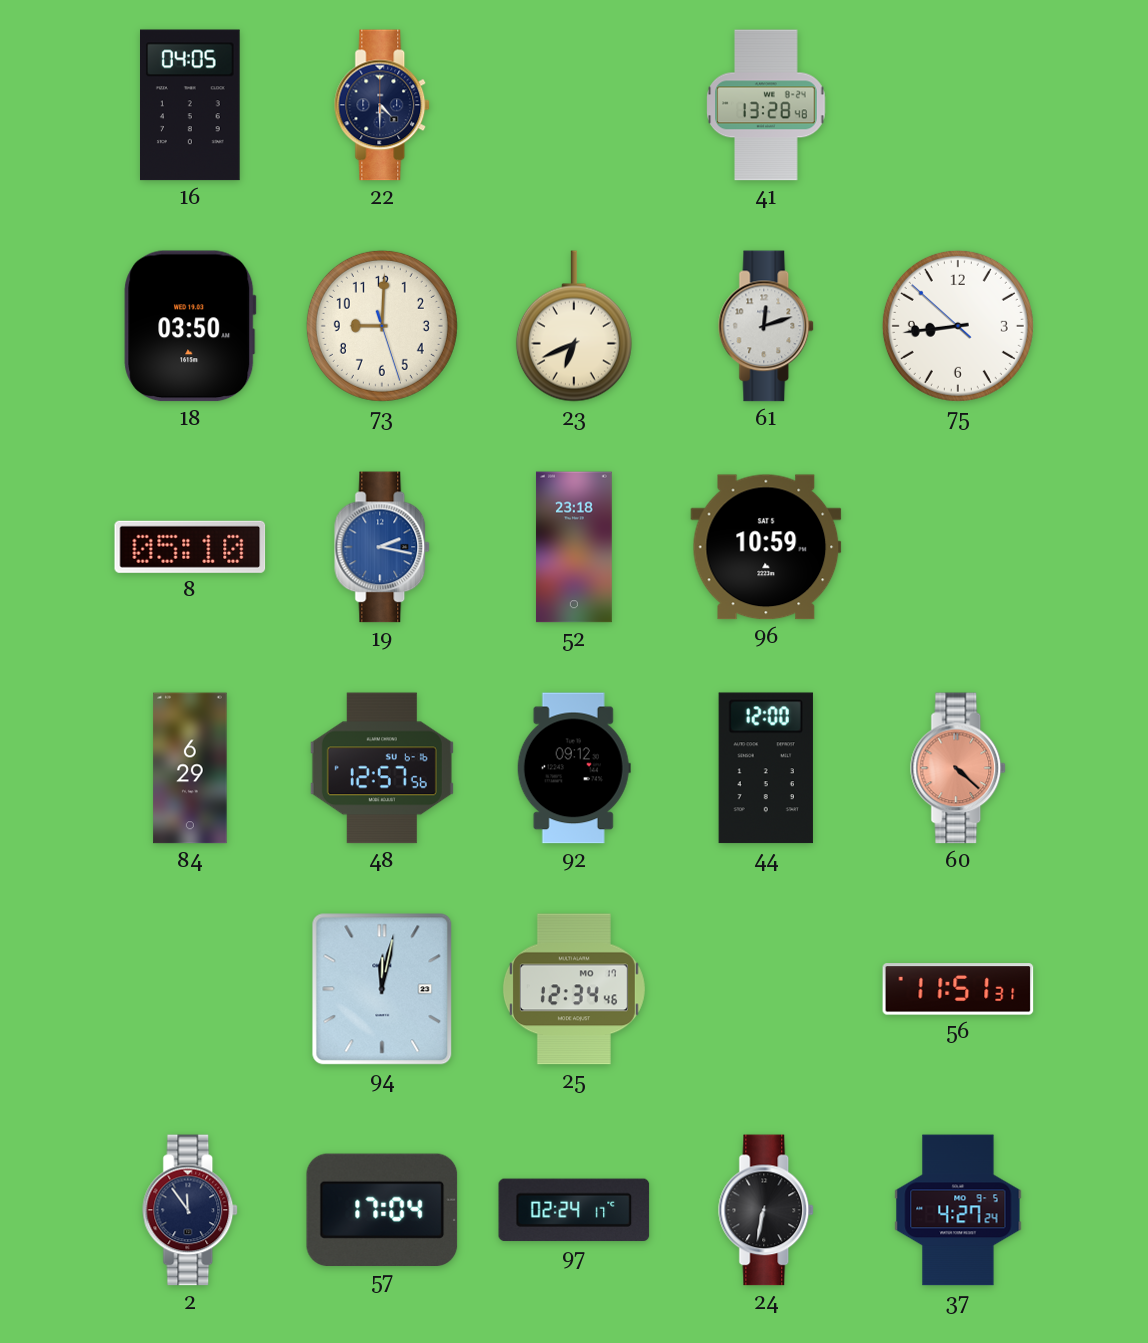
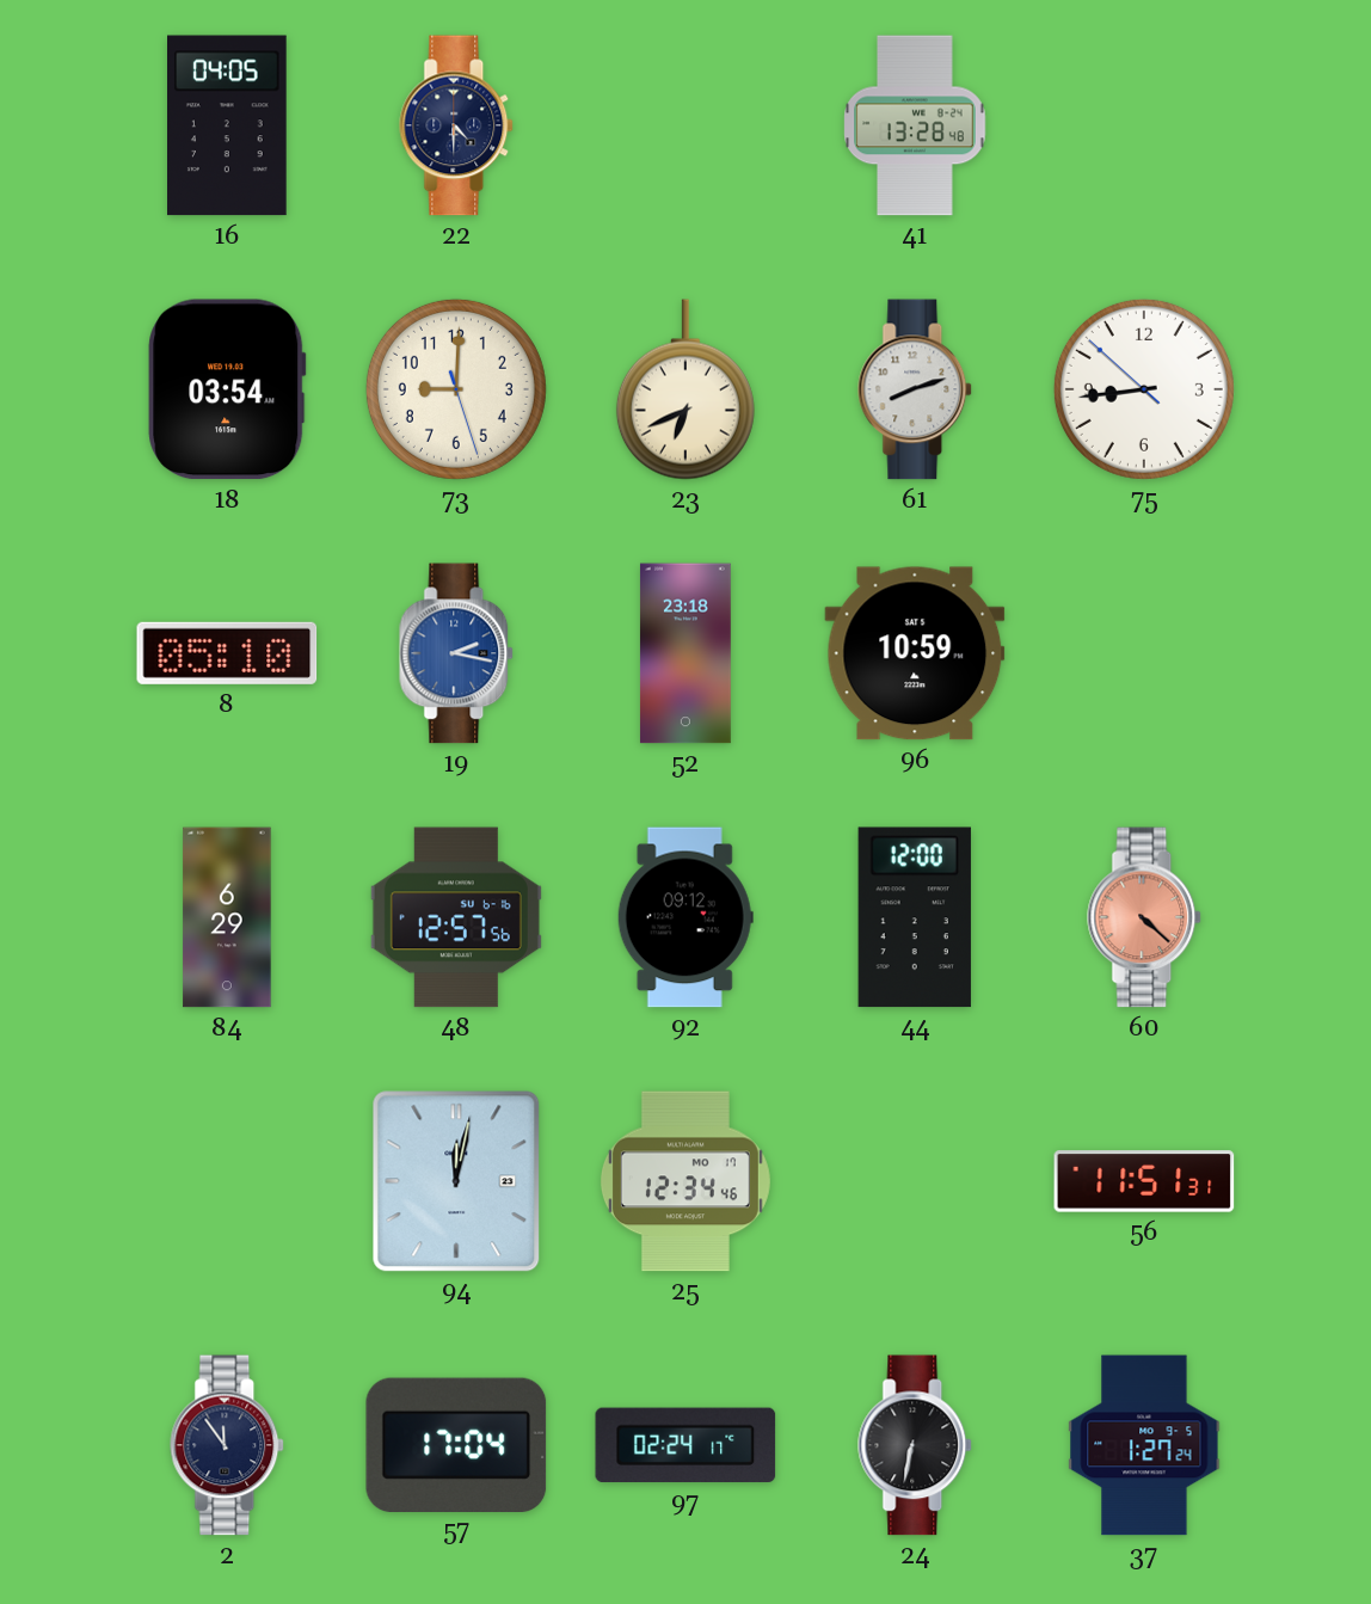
18: 03:50 -> 03:54
61: 12:12 -> 8:12
37: 4:27 -> 1:27
